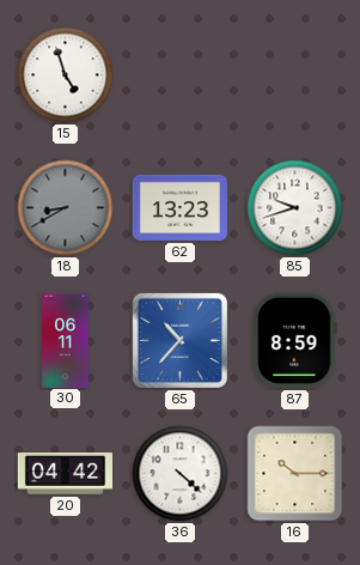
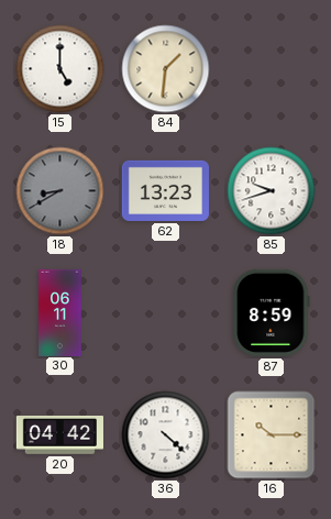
15: 4:57 -> 5:00
84: none -> 1:31
65: 10:37 -> none
